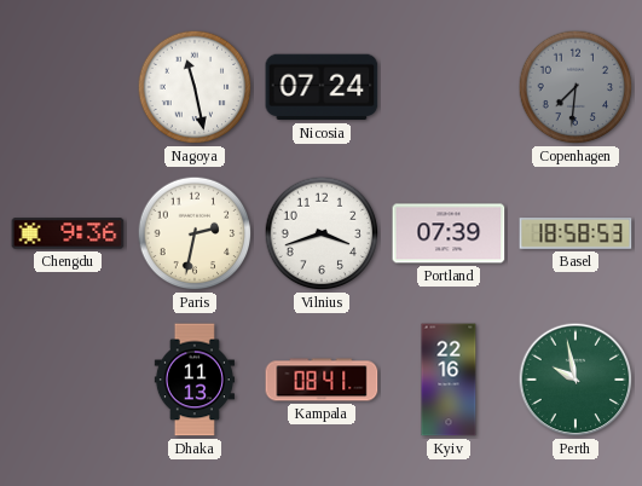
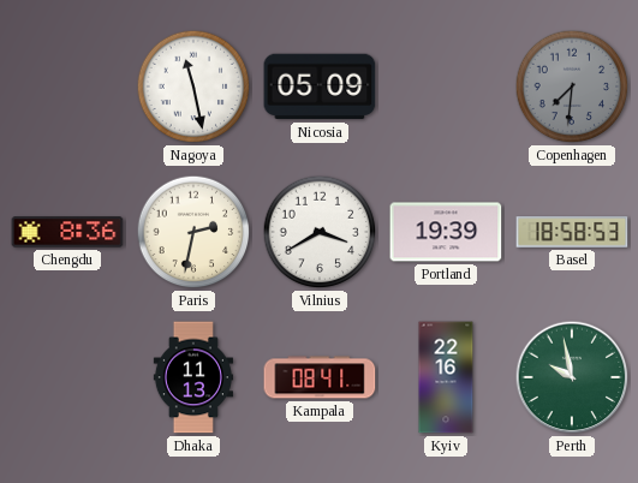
Nicosia: 07:24 -> 05:09
Chengdu: 9:36 -> 8:36
Vilnius: 3:42 -> 3:40
Portland: 07:39 -> 19:39
